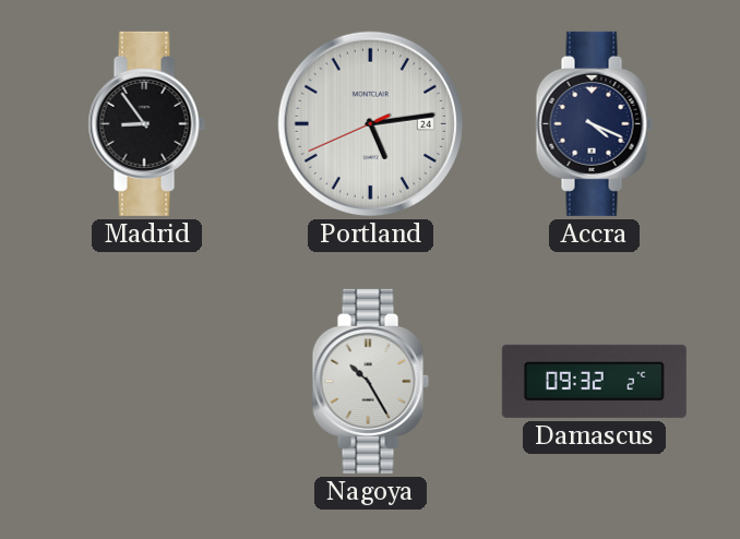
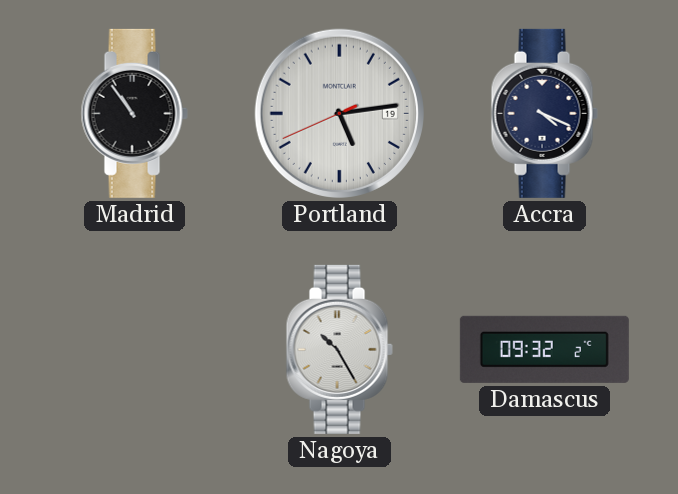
Madrid: 8:54 -> 10:54
Portland date: 24 -> 19
